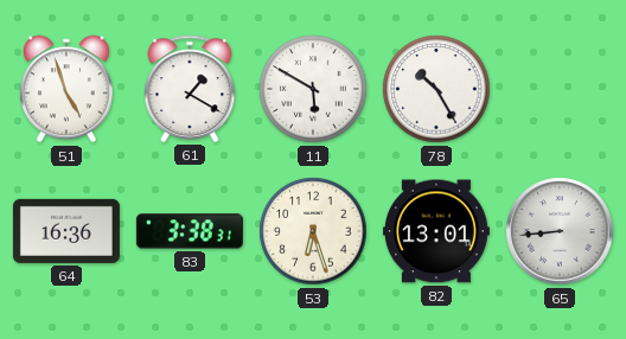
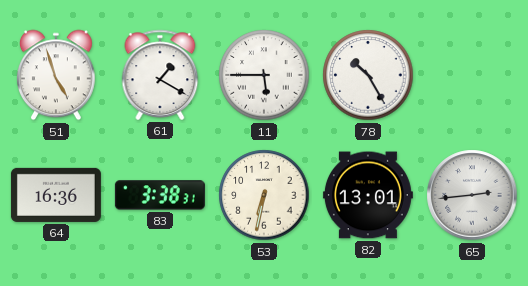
11: 5:50 -> 5:45
53: 6:27 -> 6:32
65: 8:44 -> 2:44
